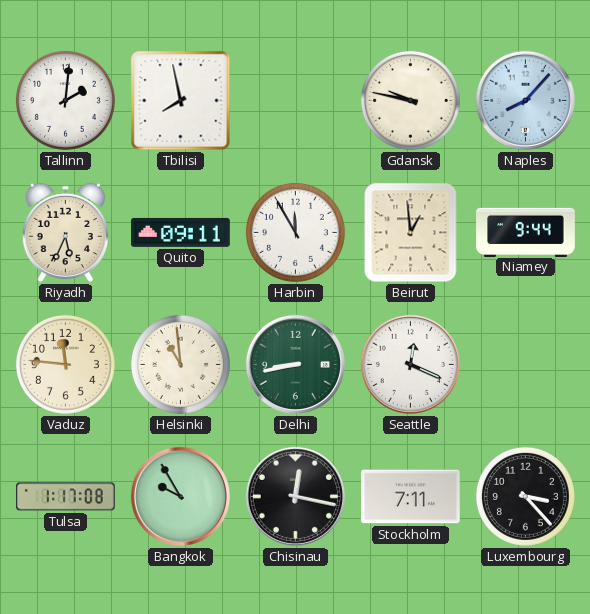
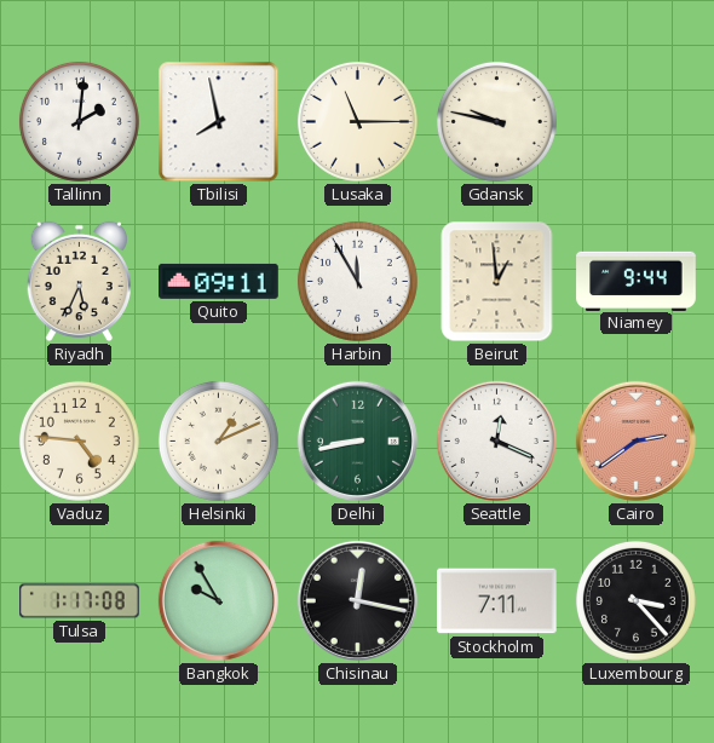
Lusaka: none -> 11:15
Naples: 8:07 -> none
Vaduz: 11:46 -> 4:46
Helsinki: 10:59 -> 1:11
Cairo: none -> 2:39
